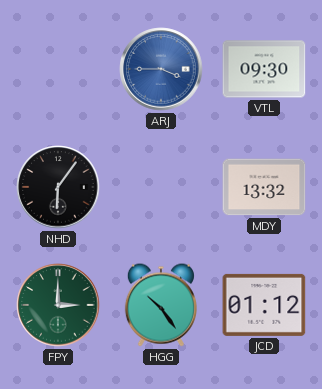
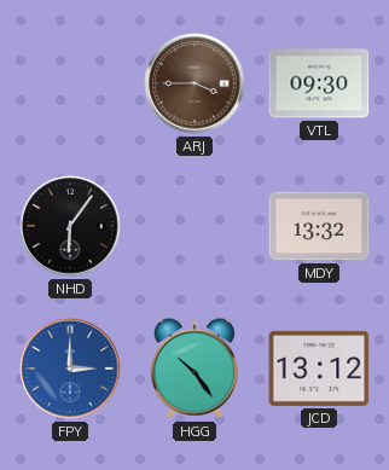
ARJ dial: blue -> brown
FPY dial: green -> blue
JCD: 01:12 -> 13:12
